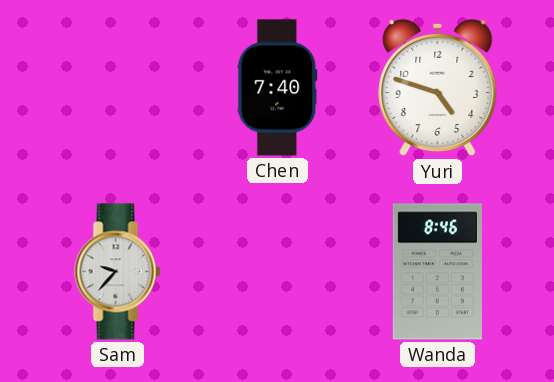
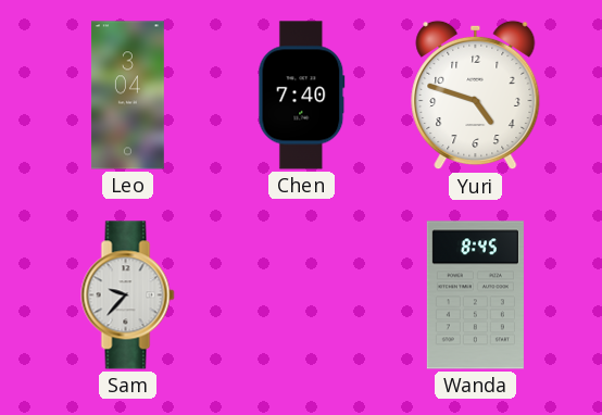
Leo: none -> 3:04
Wanda: 8:46 -> 8:45
